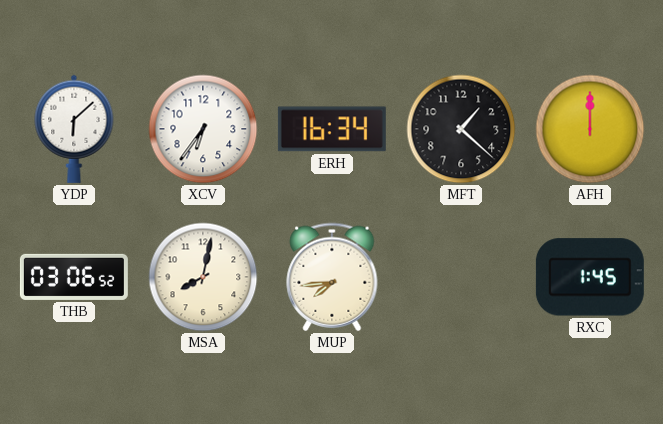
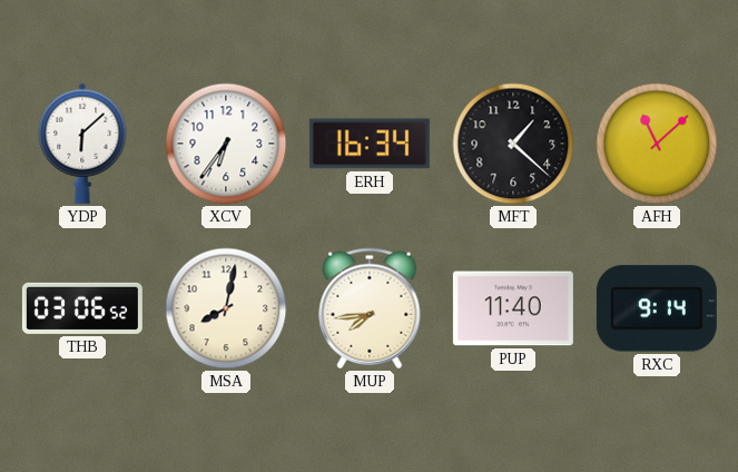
AFH: 12:00 -> 11:08
PUP: none -> 11:40
RXC: 1:45 -> 9:14
